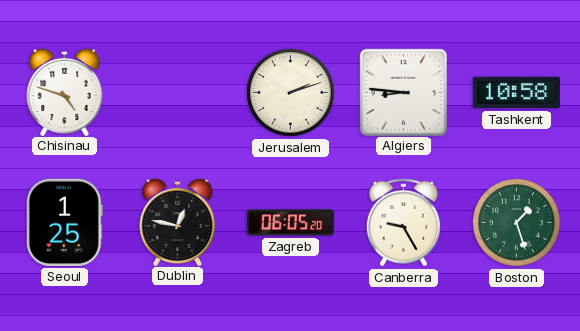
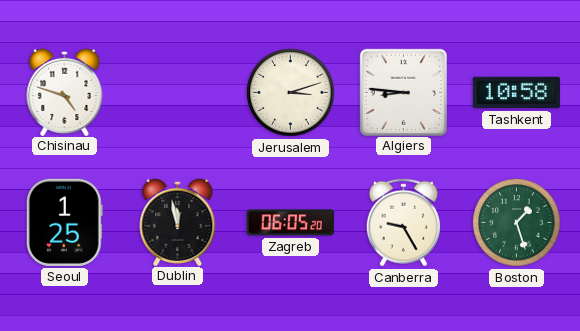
Jerusalem: 2:12 -> 3:12
Dublin: 12:47 -> 11:58
